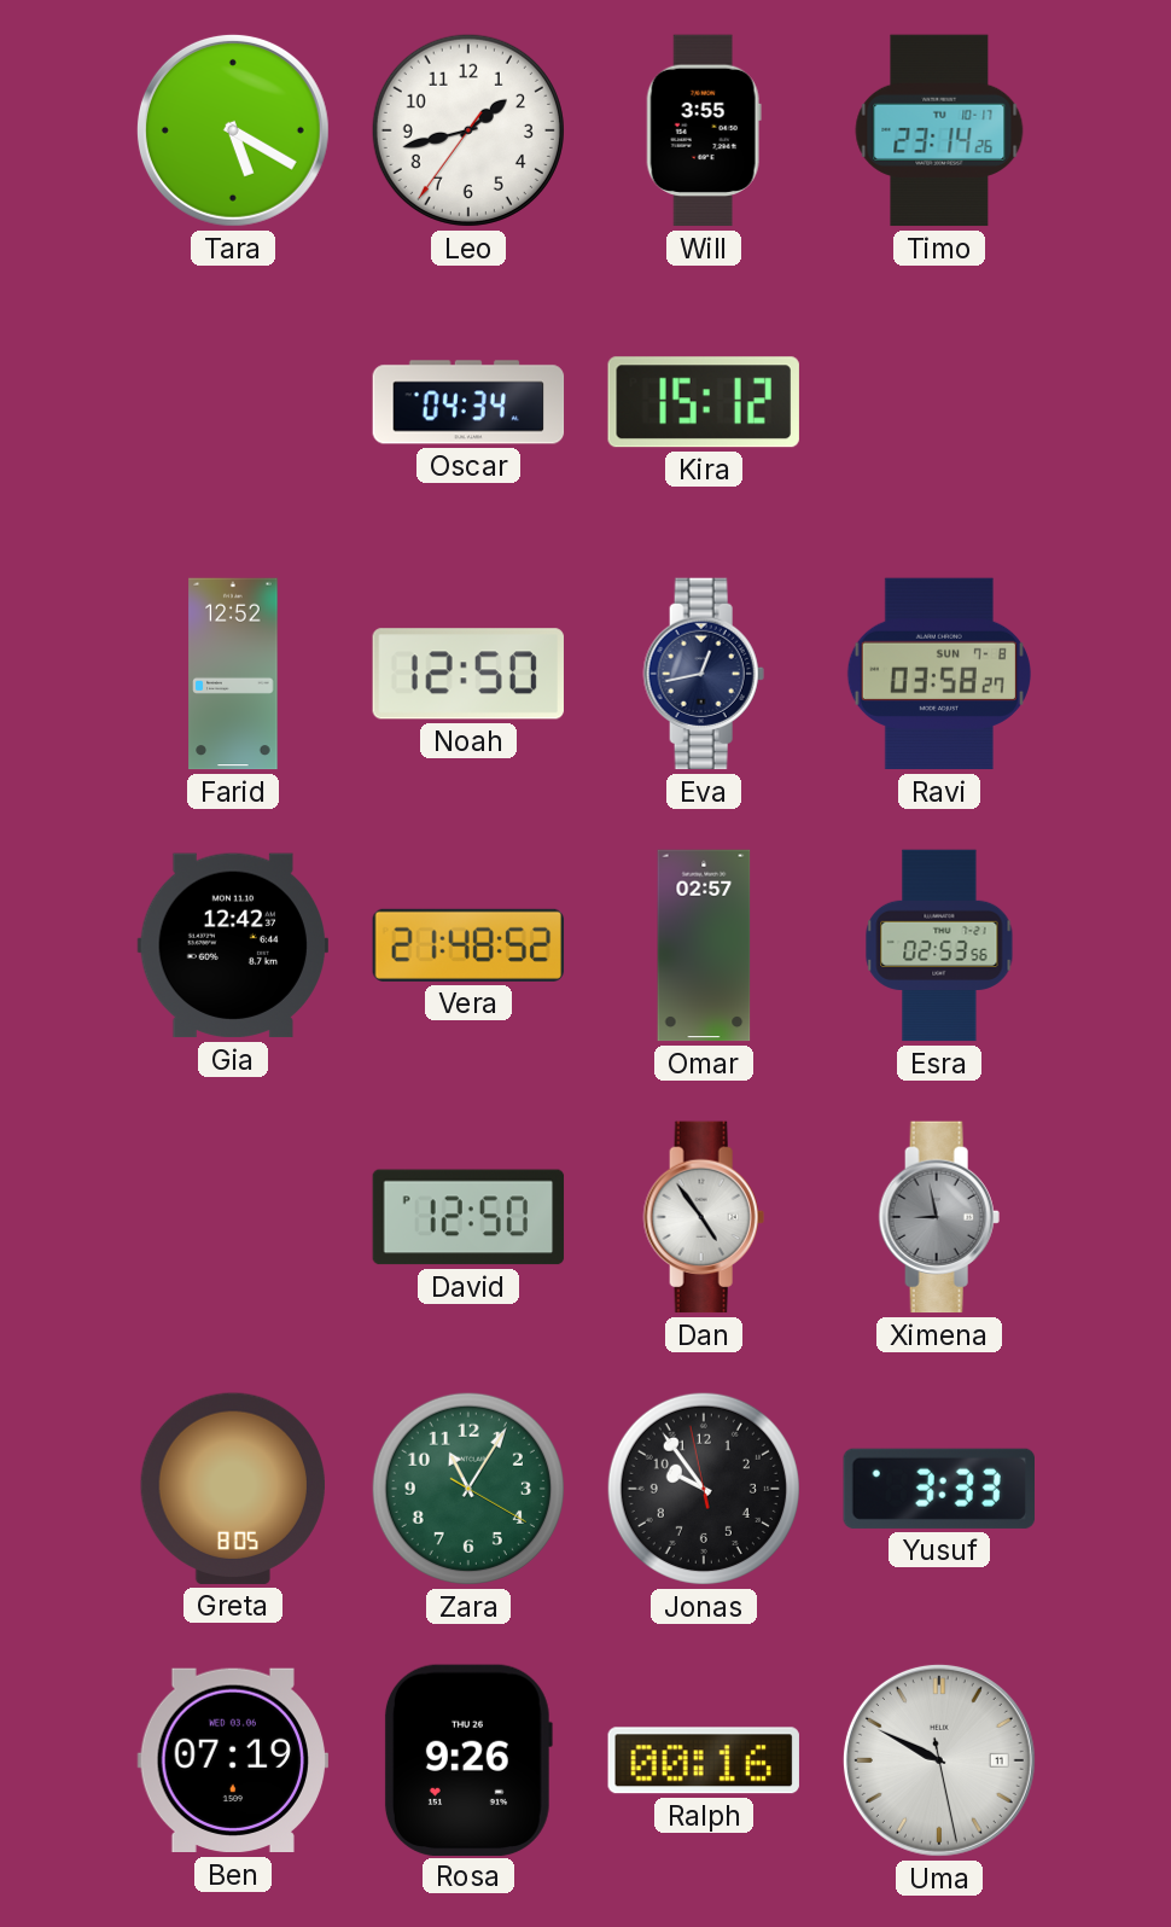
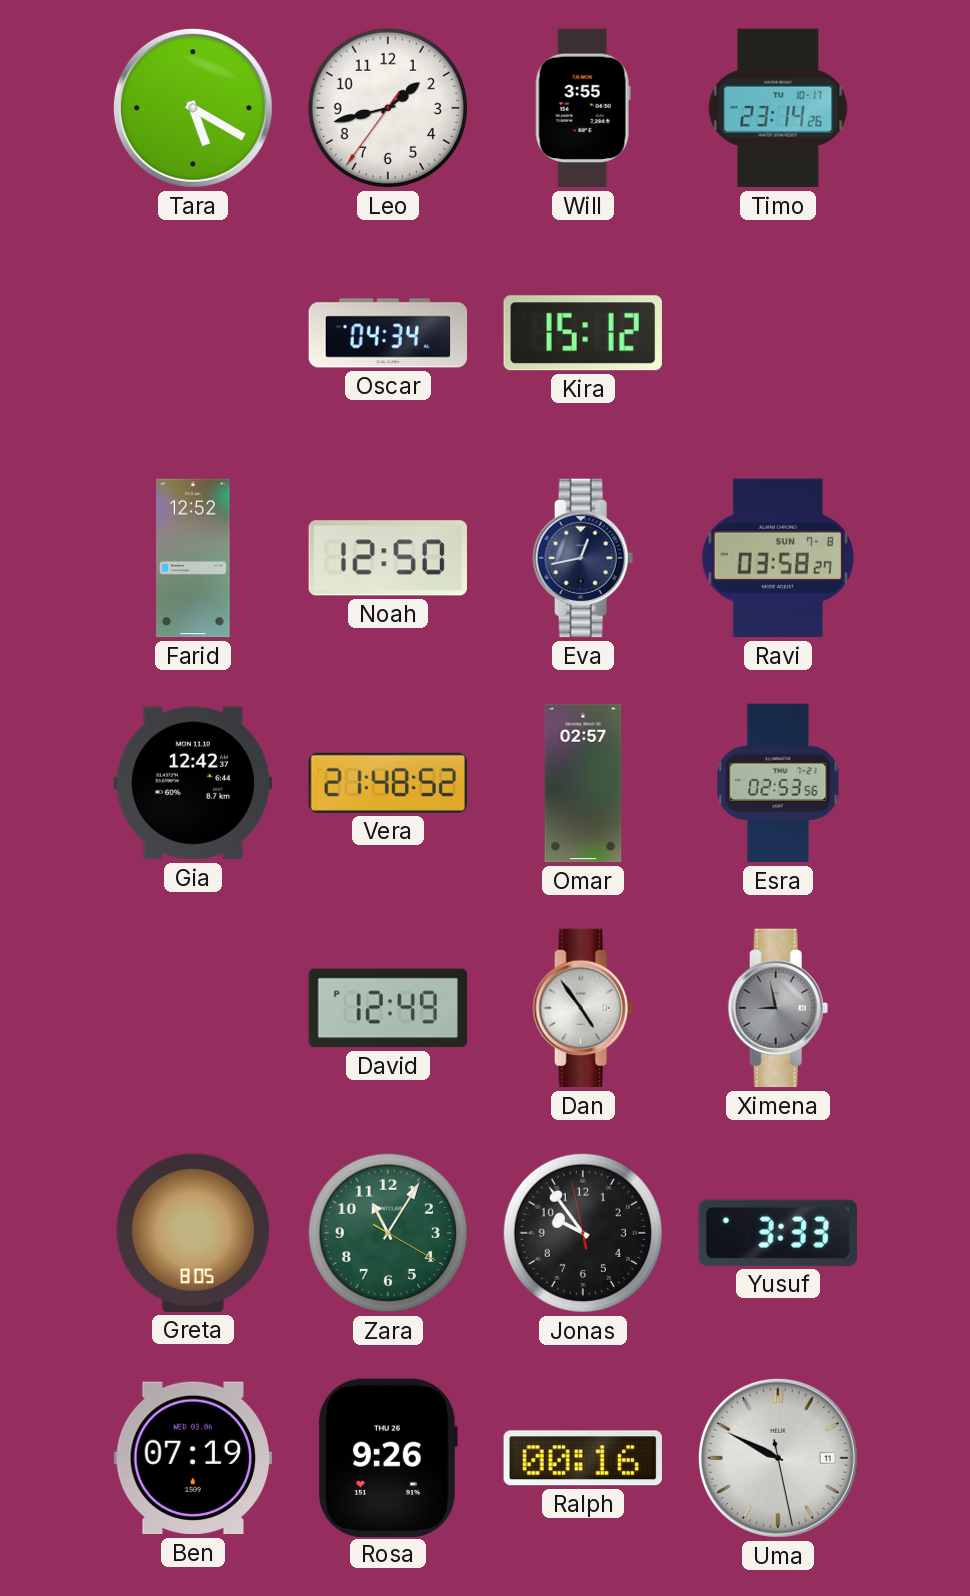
David: 12:50 -> 12:49
